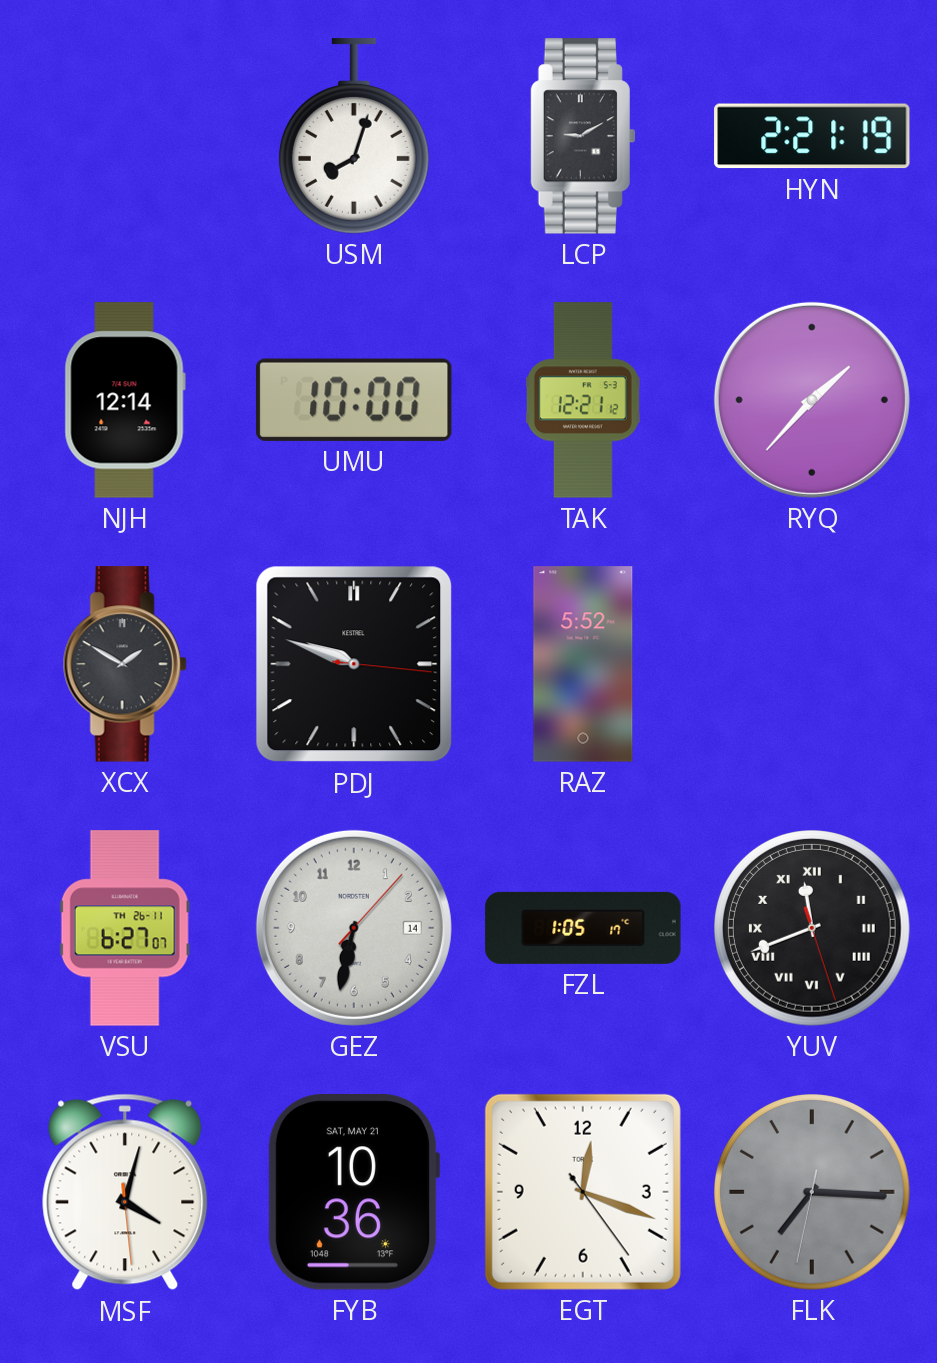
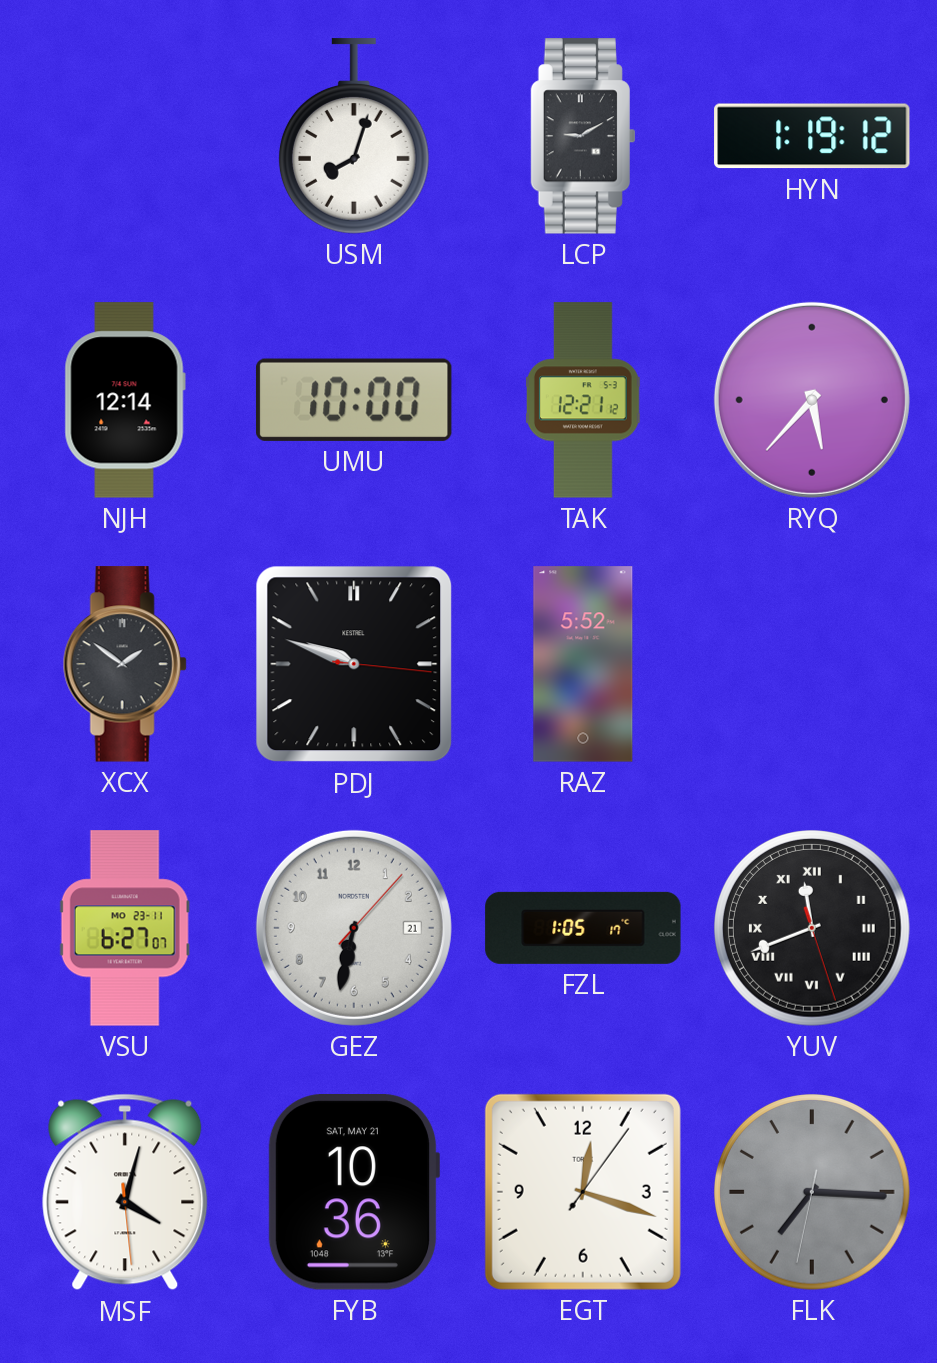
HYN: 2:21 -> 1:19
RYQ: 1:37 -> 5:37
XCX: 1:50 -> 1:51
VSU date: TH 26-11 -> MO 23-11
GEZ date: 14 -> 21
EGT: 12:18:24 -> 12:18:06
